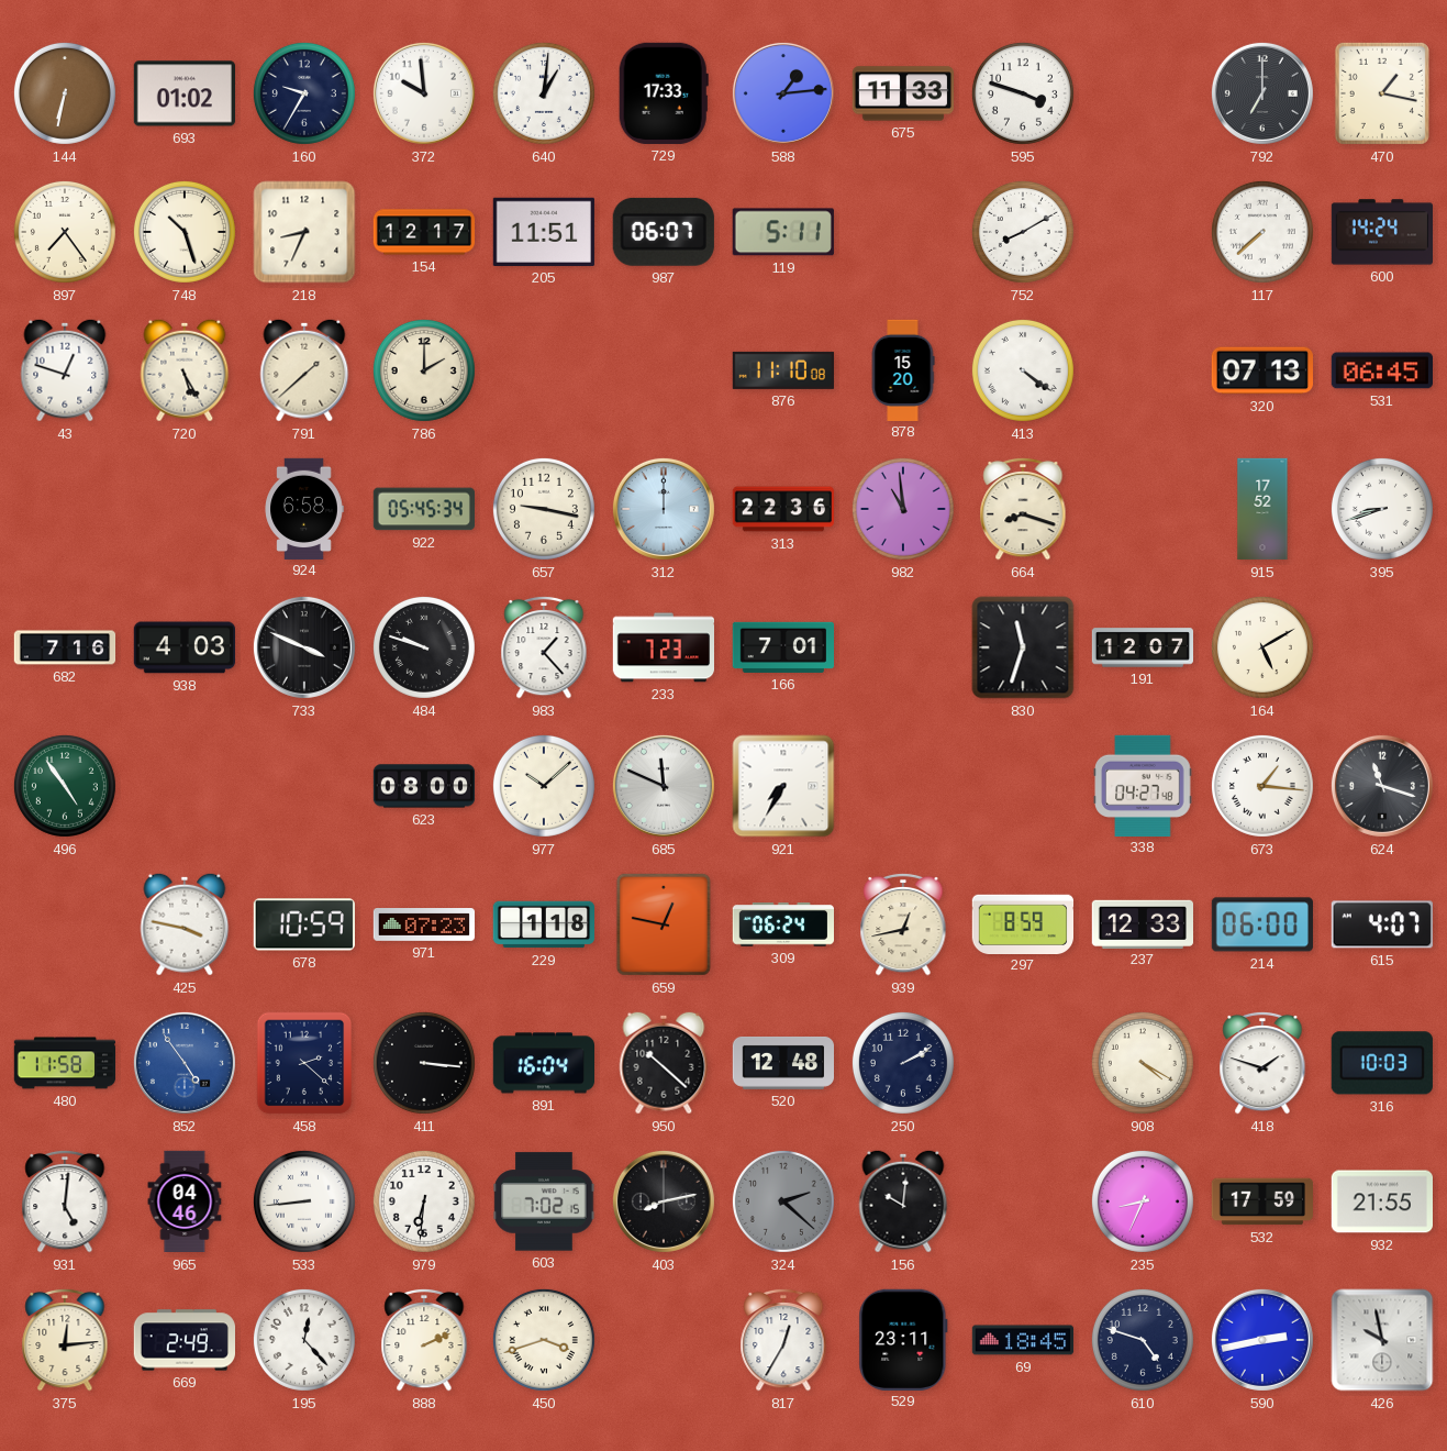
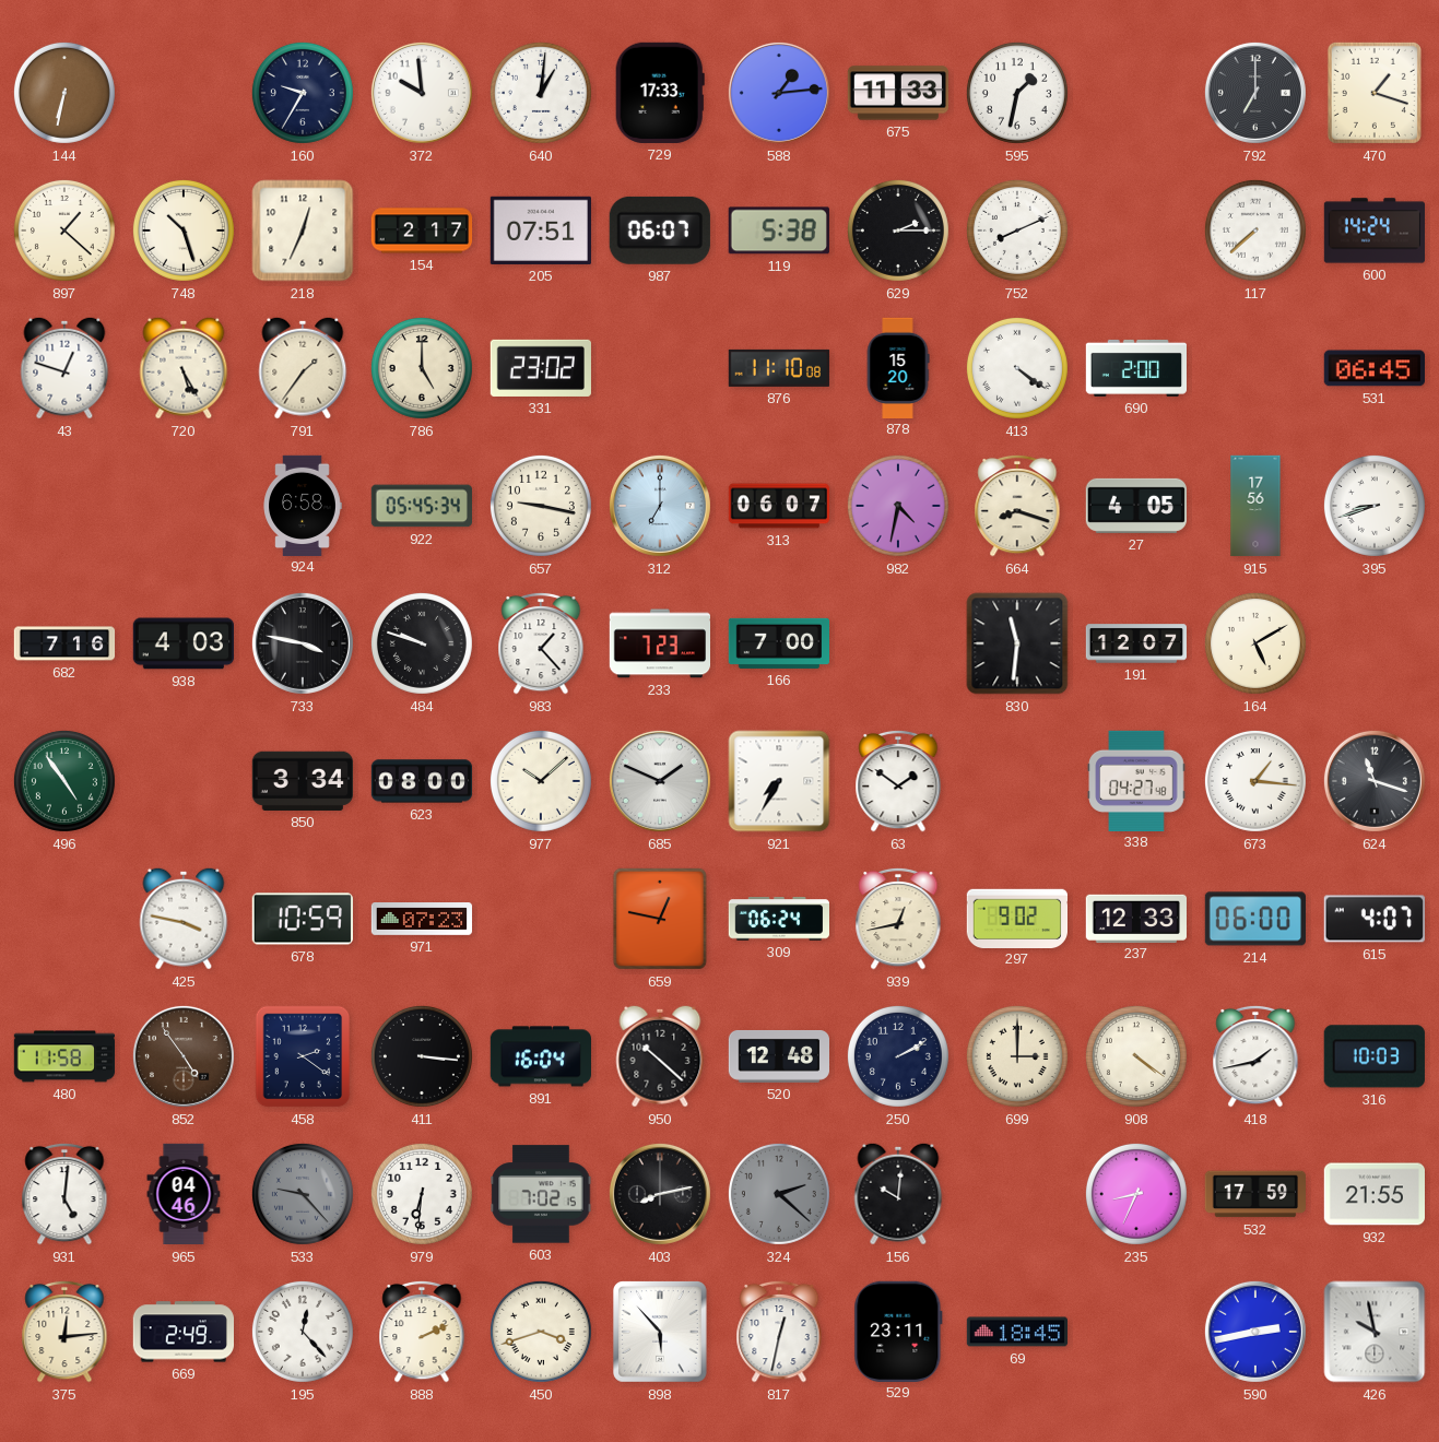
693: 01:02 -> none
595: 3:48 -> 1:32
470: 1:17 -> 1:18
897: 7:24 -> 1:22
218: 8:34 -> 12:34
154: 12:17 -> 2:17
205: 11:51 -> 07:51
119: 5:11 -> 5:38
629: none -> 2:15
752: 8:10 -> 8:11
791: 1:38 -> 1:36
786: 2:00 -> 5:00
331: none -> 23:02
690: none -> 2:00
320: 07:13 -> none
312: 12:00 -> 7:00
313: 22:36 -> 06:07
982: 10:59 -> 4:32
27: none -> 4:05
915: 17:52 -> 17:56
733: 3:49 -> 3:47
166: 7:01 -> 7:00
830: 11:33 -> 11:31
850: none -> 3:34
685: 11:49 -> 1:49
63: none -> 1:51
229: 1:18 -> none
297: 8:59 -> 9:02
852 dial: blue -> brown
458: 2:22 -> 2:21
699: none -> 3:00
908: 4:20 -> 4:21
418: 1:48 -> 1:43
533: 8:44 -> 9:23
533 dial: white -> grey
898: none -> 5:53
817: 12:35 -> 12:32
610: 4:48 -> none
